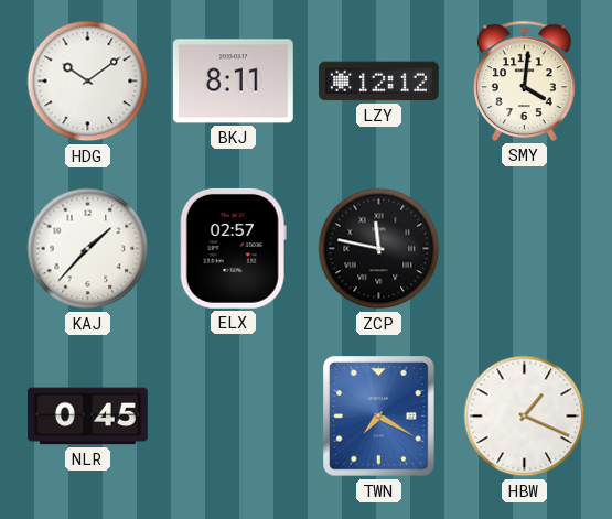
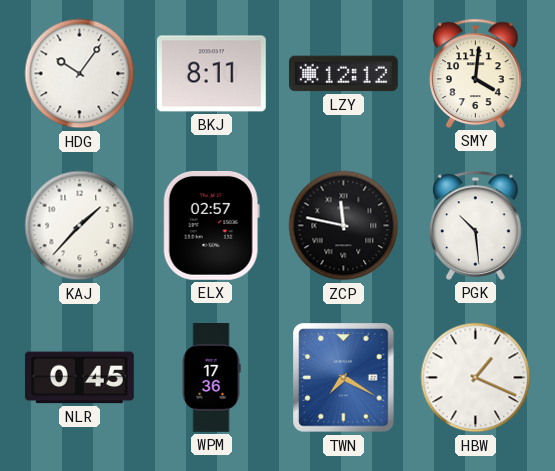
HDG: 10:09 -> 10:06
PGK: none -> 10:29
WPM: none -> 17:36
